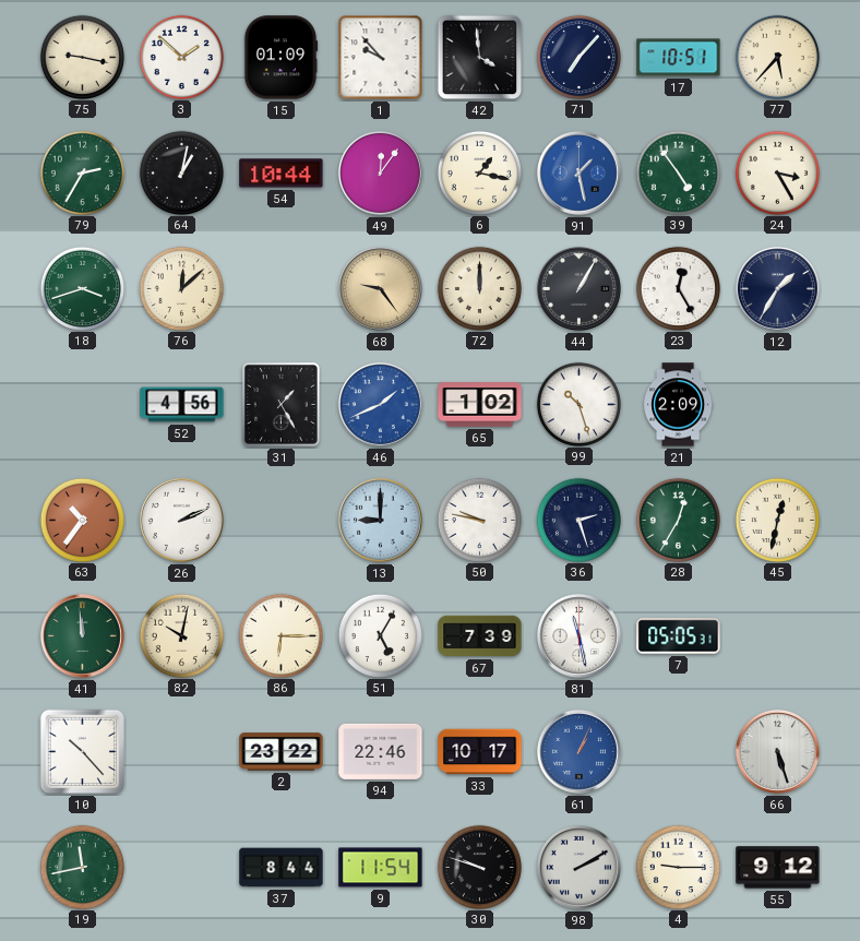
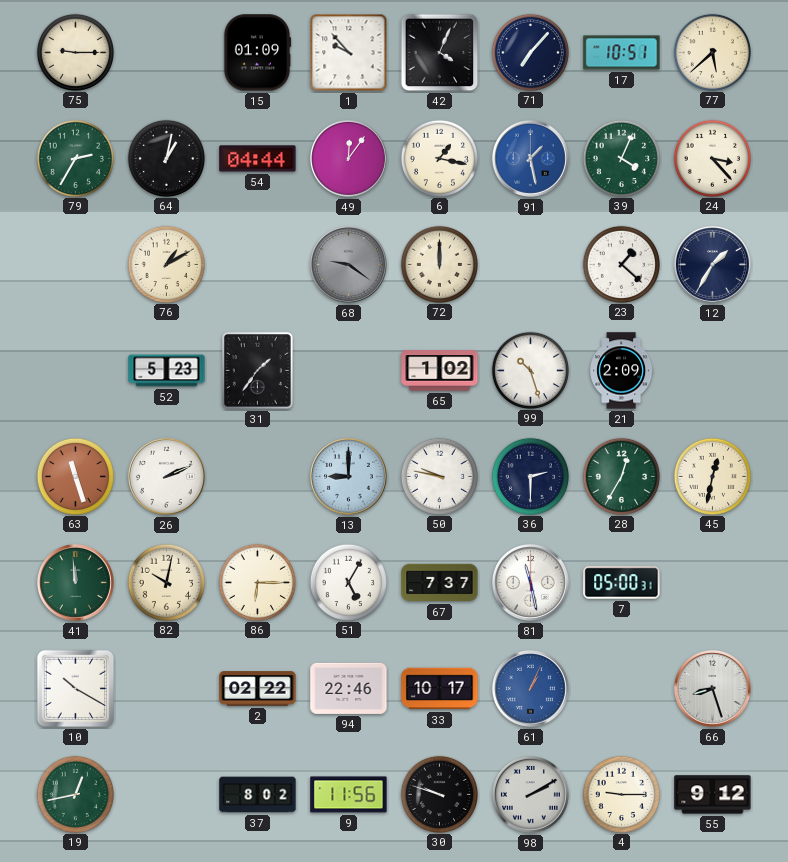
75: 9:17 -> 9:15
3: 1:52 -> none
42: 3:59 -> 4:04
77: 5:37 -> 5:38
54: 10:44 -> 04:44
39: 4:54 -> 4:04
24: 3:25 -> 3:23
18: 3:42 -> none
76: 12:08 -> 1:10
68: 9:24 -> 9:21
68 dial: champagne -> grey
44: 1:05 -> none
23: 12:25 -> 1:22
52: 4:56 -> 5:23
31: 1:25 -> 1:36
46: 1:41 -> none
63: 10:36 -> 11:27
36: 2:27 -> 2:30
67: 7:39 -> 7:37
7: 05:05 -> 05:00
10: 10:23 -> 10:20
2: 23:22 -> 02:22
66: 5:27 -> 8:27
19: 11:43 -> 12:43
37: 8:44 -> 8:02
9: 11:54 -> 11:56
